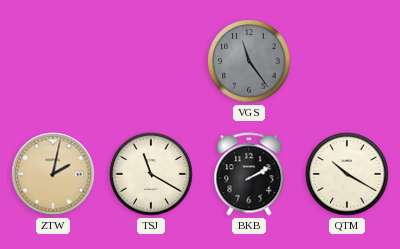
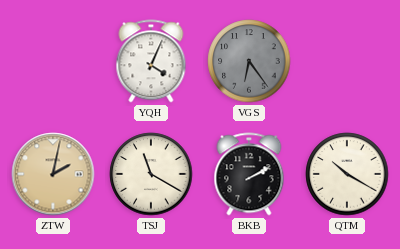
YQH: none -> 4:04
VGS: 11:24 -> 6:24
